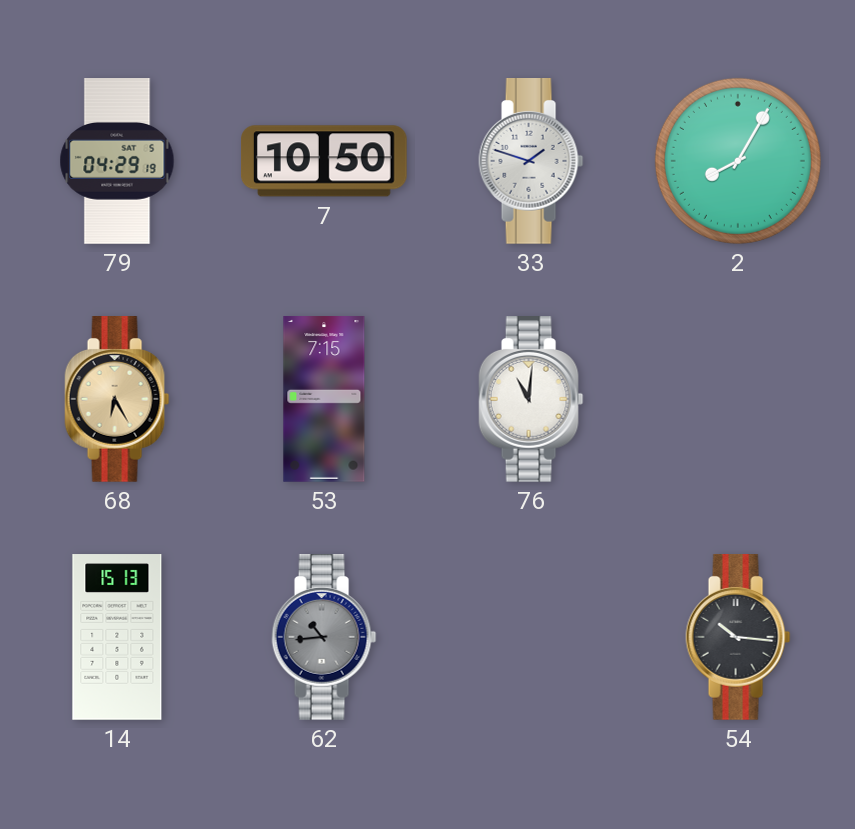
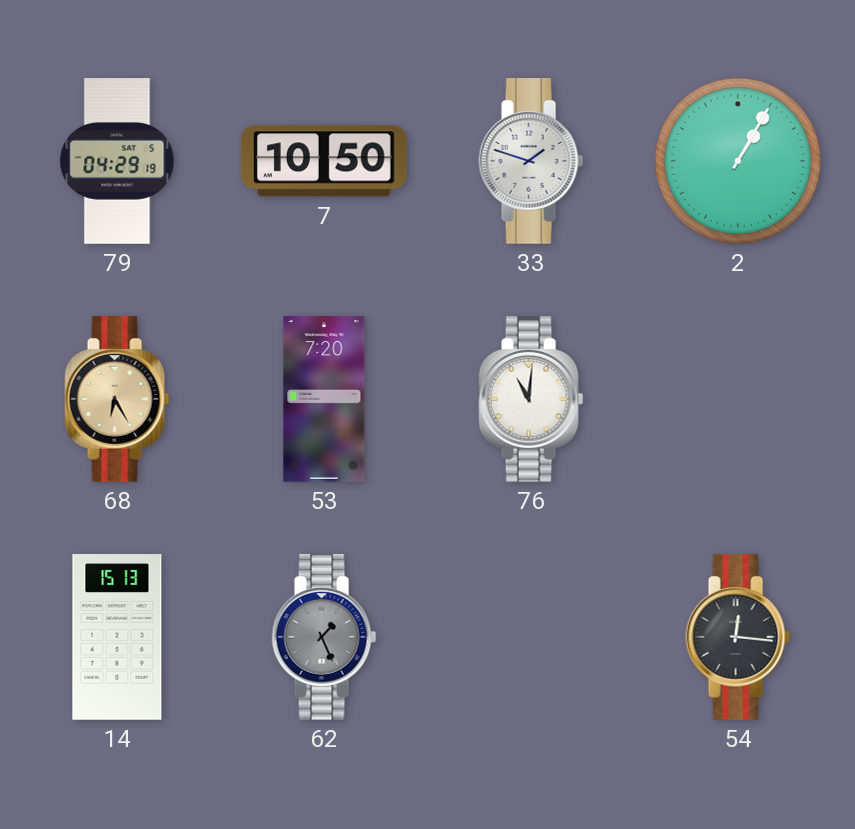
2: 8:05 -> 1:05
53: 7:15 -> 7:20
62: 10:44 -> 1:26
54: 10:16 -> 12:16
